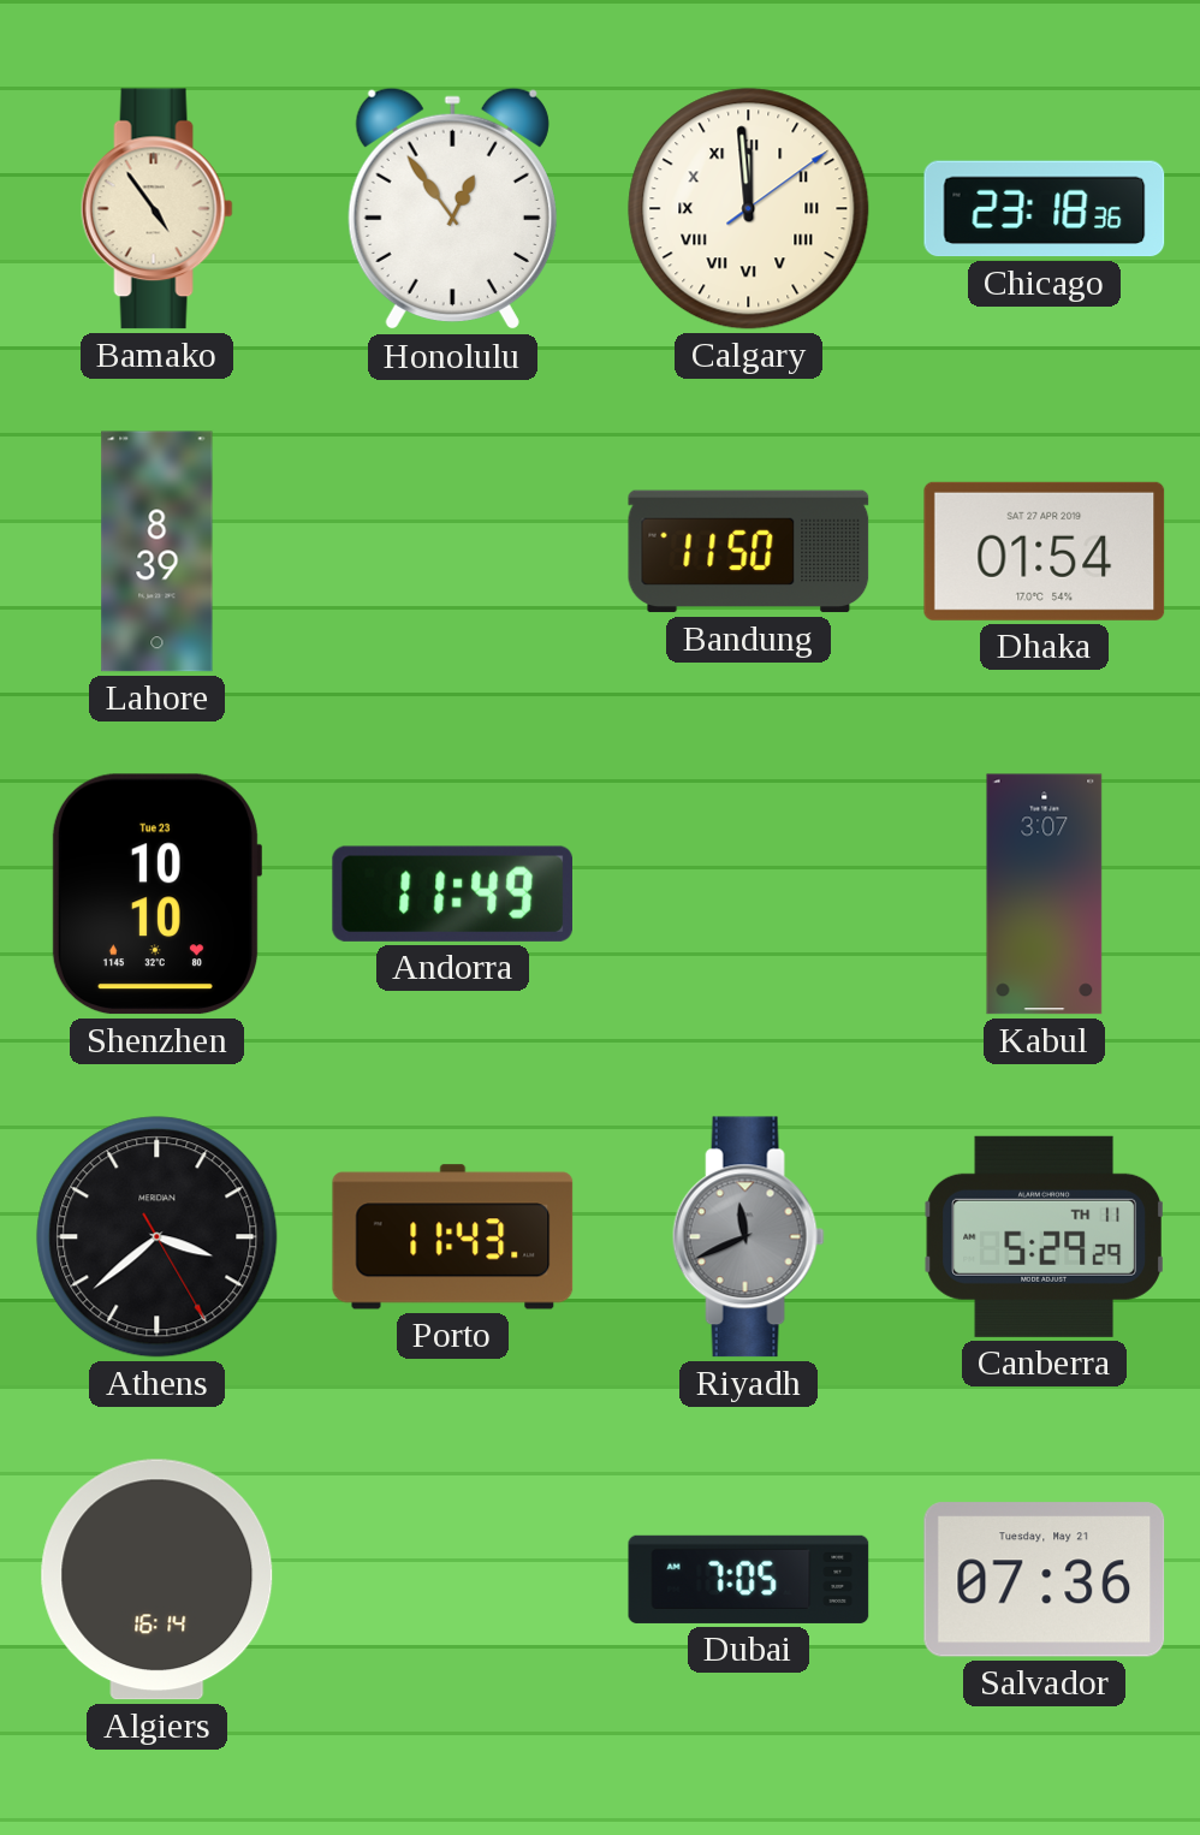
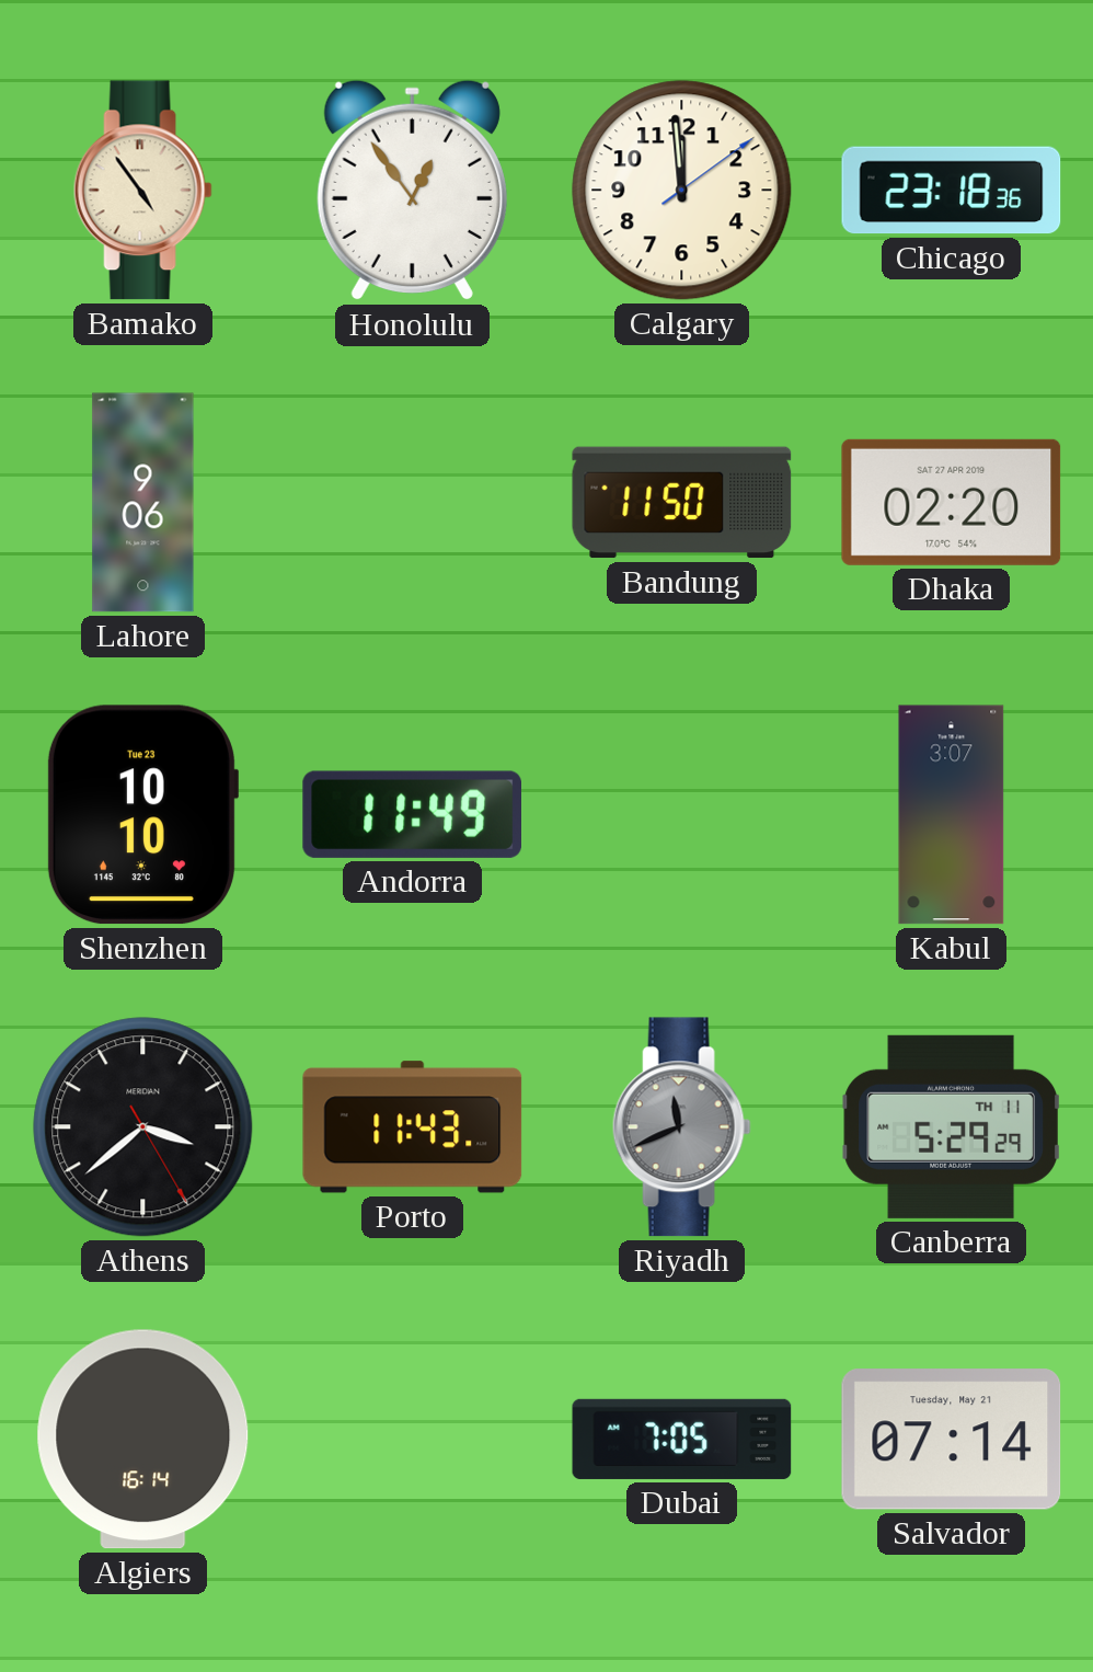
Calgary numerals: Roman -> Arabic
Lahore: 8:39 -> 9:06
Dhaka: 01:54 -> 02:20
Salvador: 07:36 -> 07:14
